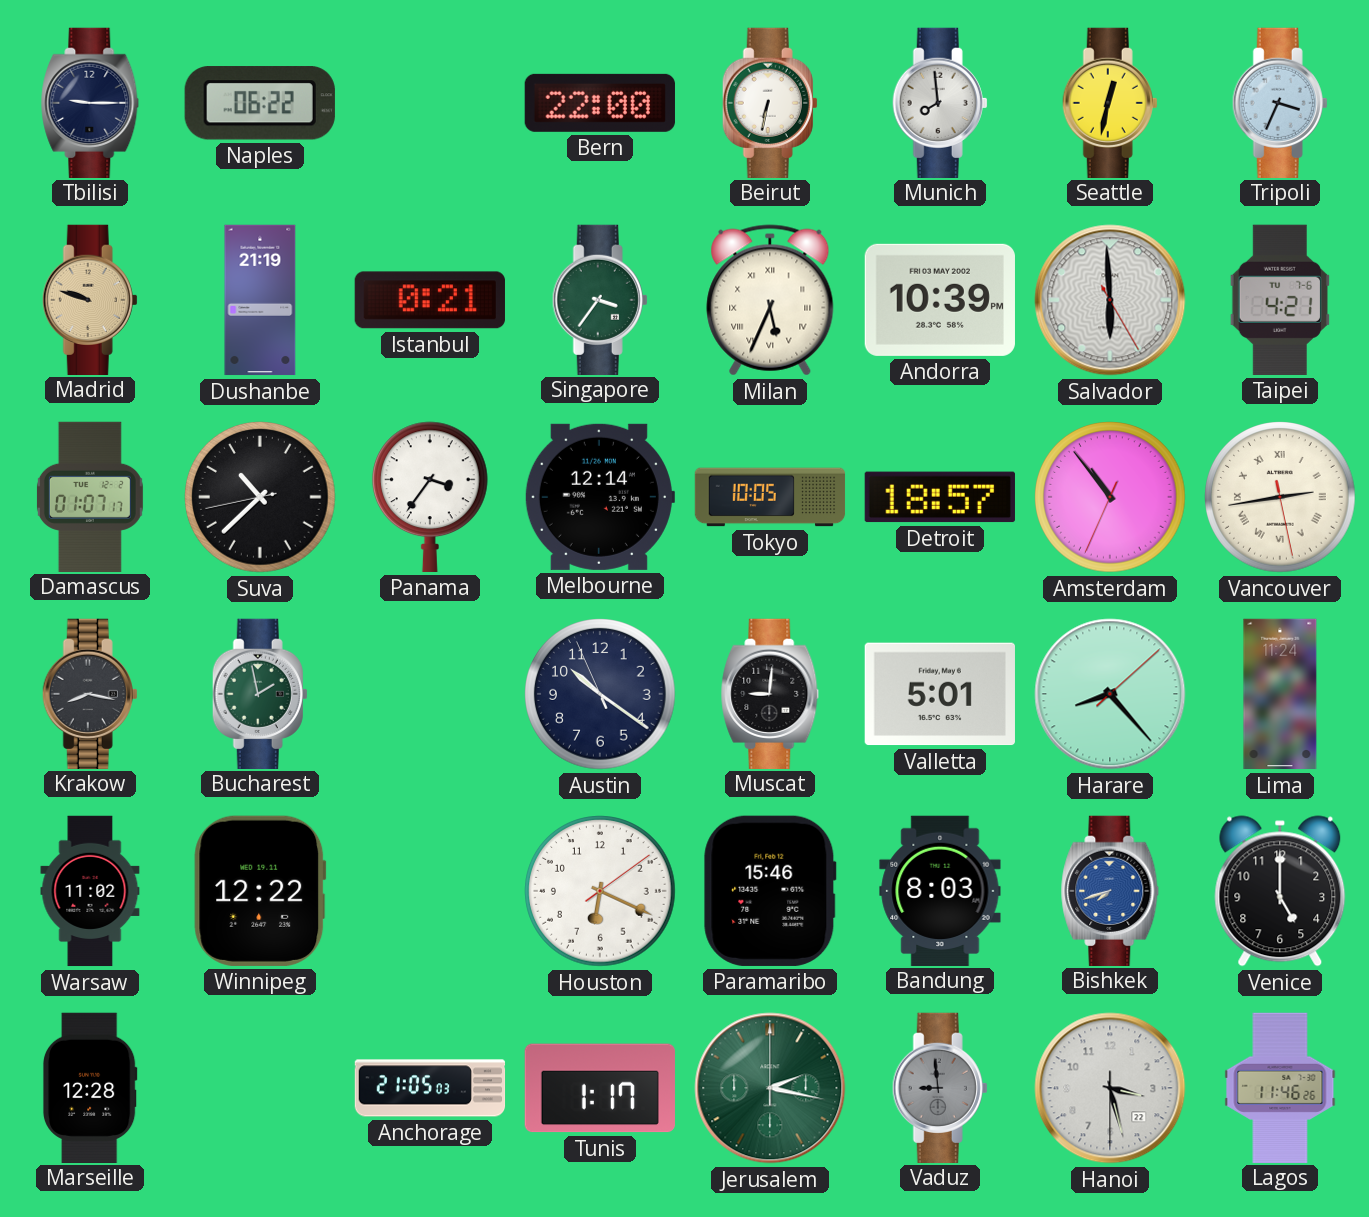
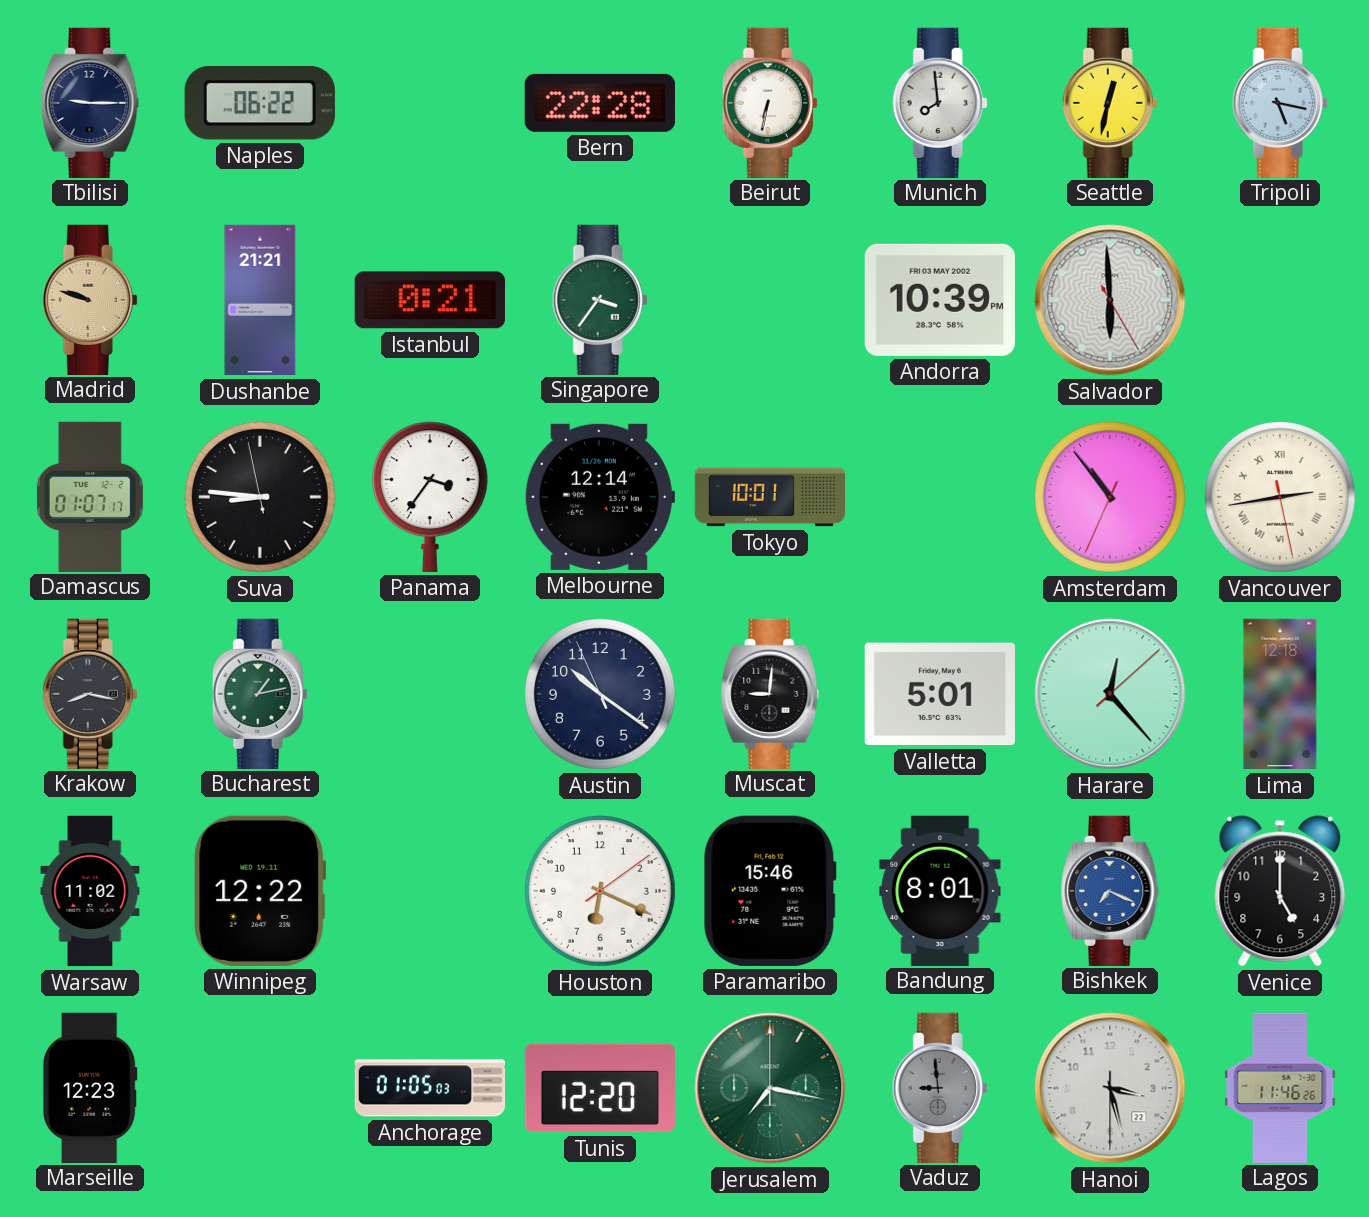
Bern: 22:00 -> 22:28
Tripoli: 3:34 -> 5:17
Dushanbe: 21:19 -> 21:21
Milan: 5:34 -> none
Taipei: 4:21 -> none
Suva: 10:37 -> 8:45
Tokyo: 10:05 -> 10:01
Detroit: 18:57 -> none
Bucharest: 1:58 -> 1:13
Harare: 8:23 -> 12:23
Lima: 11:24 -> 12:18
Bandung: 8:03 -> 8:01
Bishkek: 7:42 -> 7:19
Marseille: 12:28 -> 12:23
Anchorage: 21:05 -> 01:05
Tunis: 1:17 -> 12:20
Jerusalem: 2:17 -> 7:17
